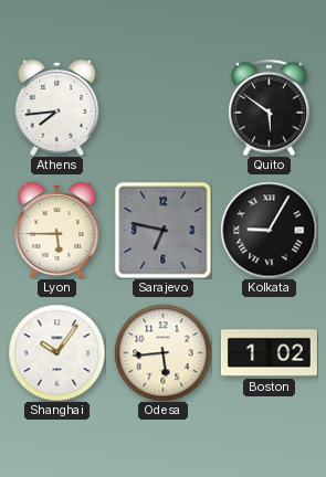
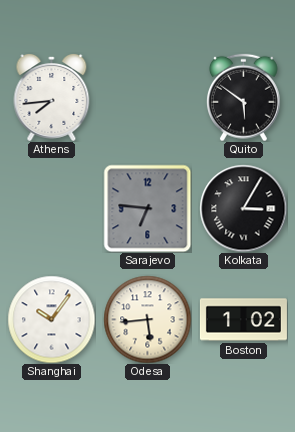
Lyon: 5:45 -> none
Sarajevo: 6:47 -> 6:46
Kolkata: 9:05 -> 3:05
